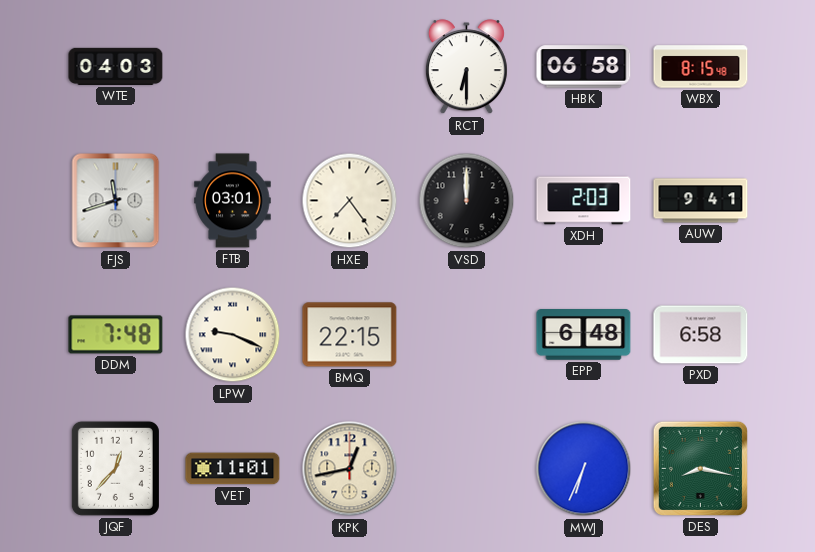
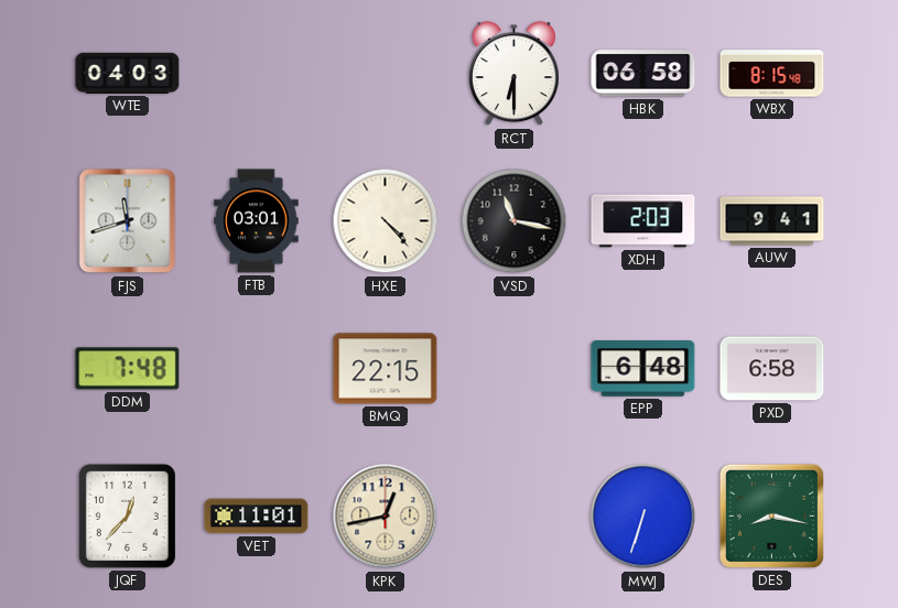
HXE: 7:24 -> 4:23
VSD: 12:00 -> 11:17
LPW: 9:19 -> none
MWJ: 6:34 -> 6:33
